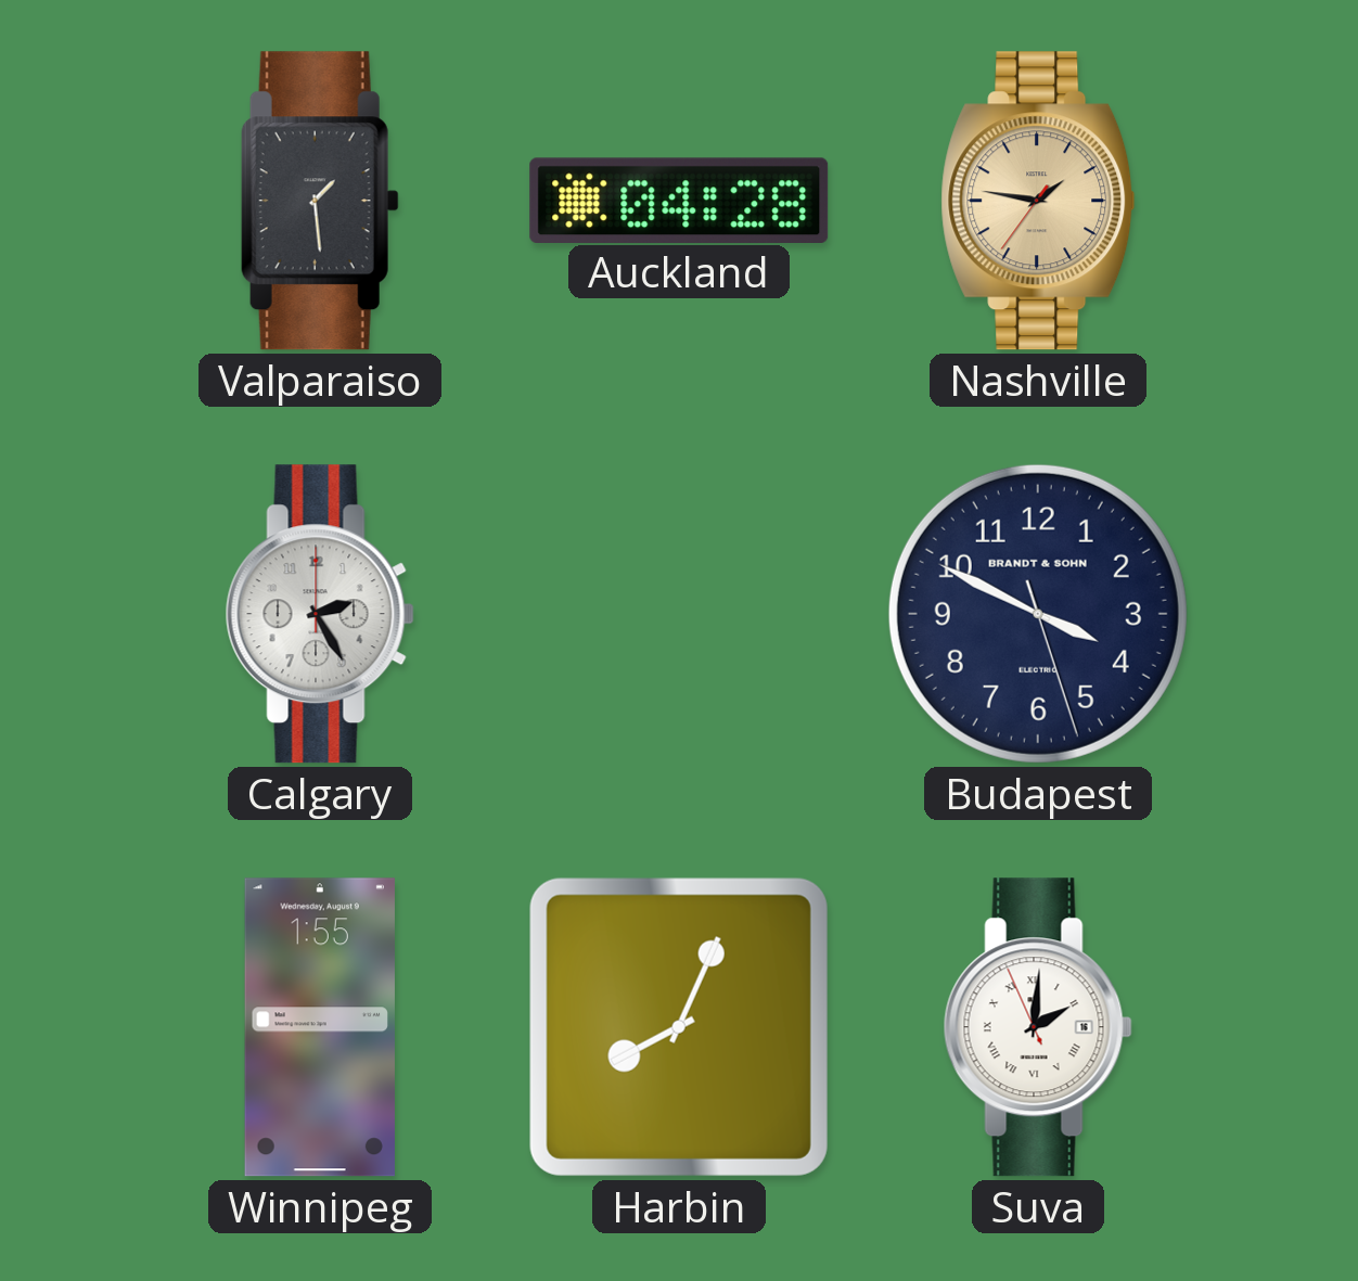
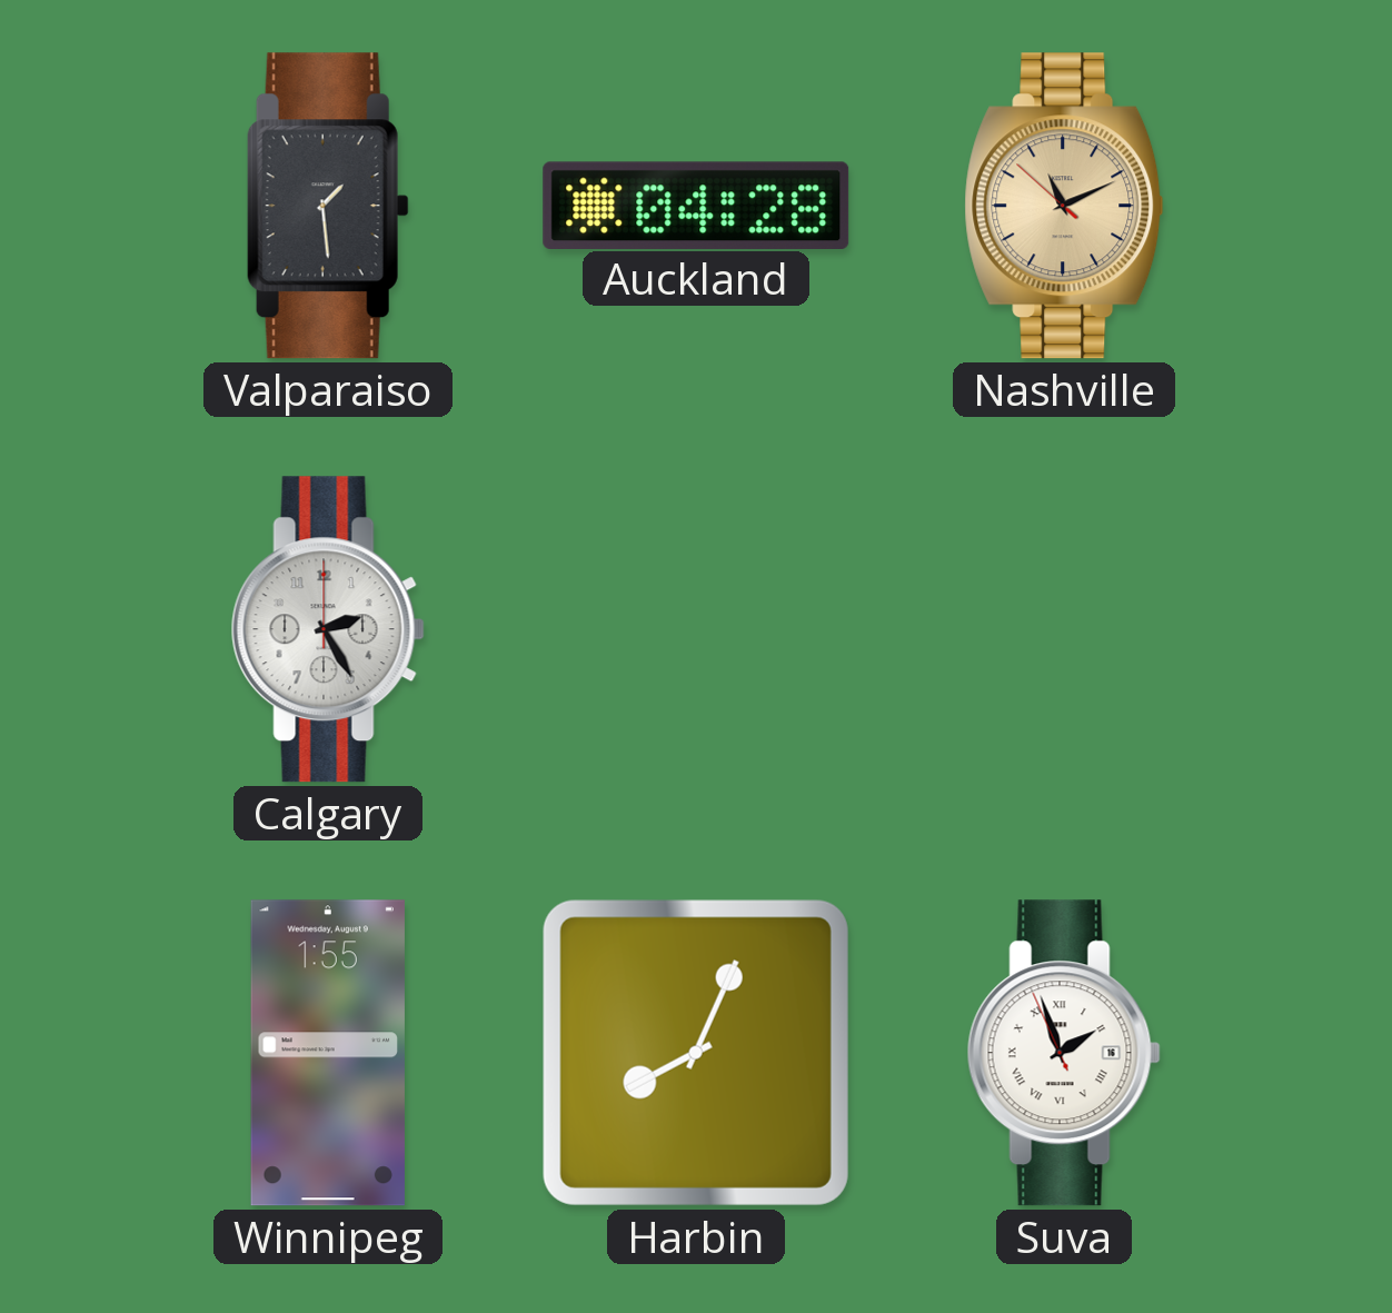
Nashville: 1:46 -> 11:10
Budapest: 3:49 -> none
Suva: 2:00 -> 1:56
